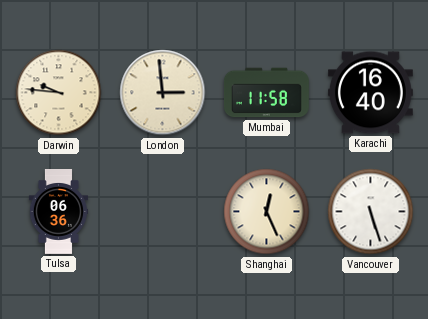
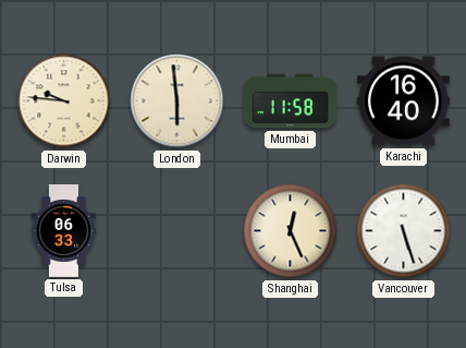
London: 2:59 -> 5:59
Tulsa: 06:36 -> 06:33
